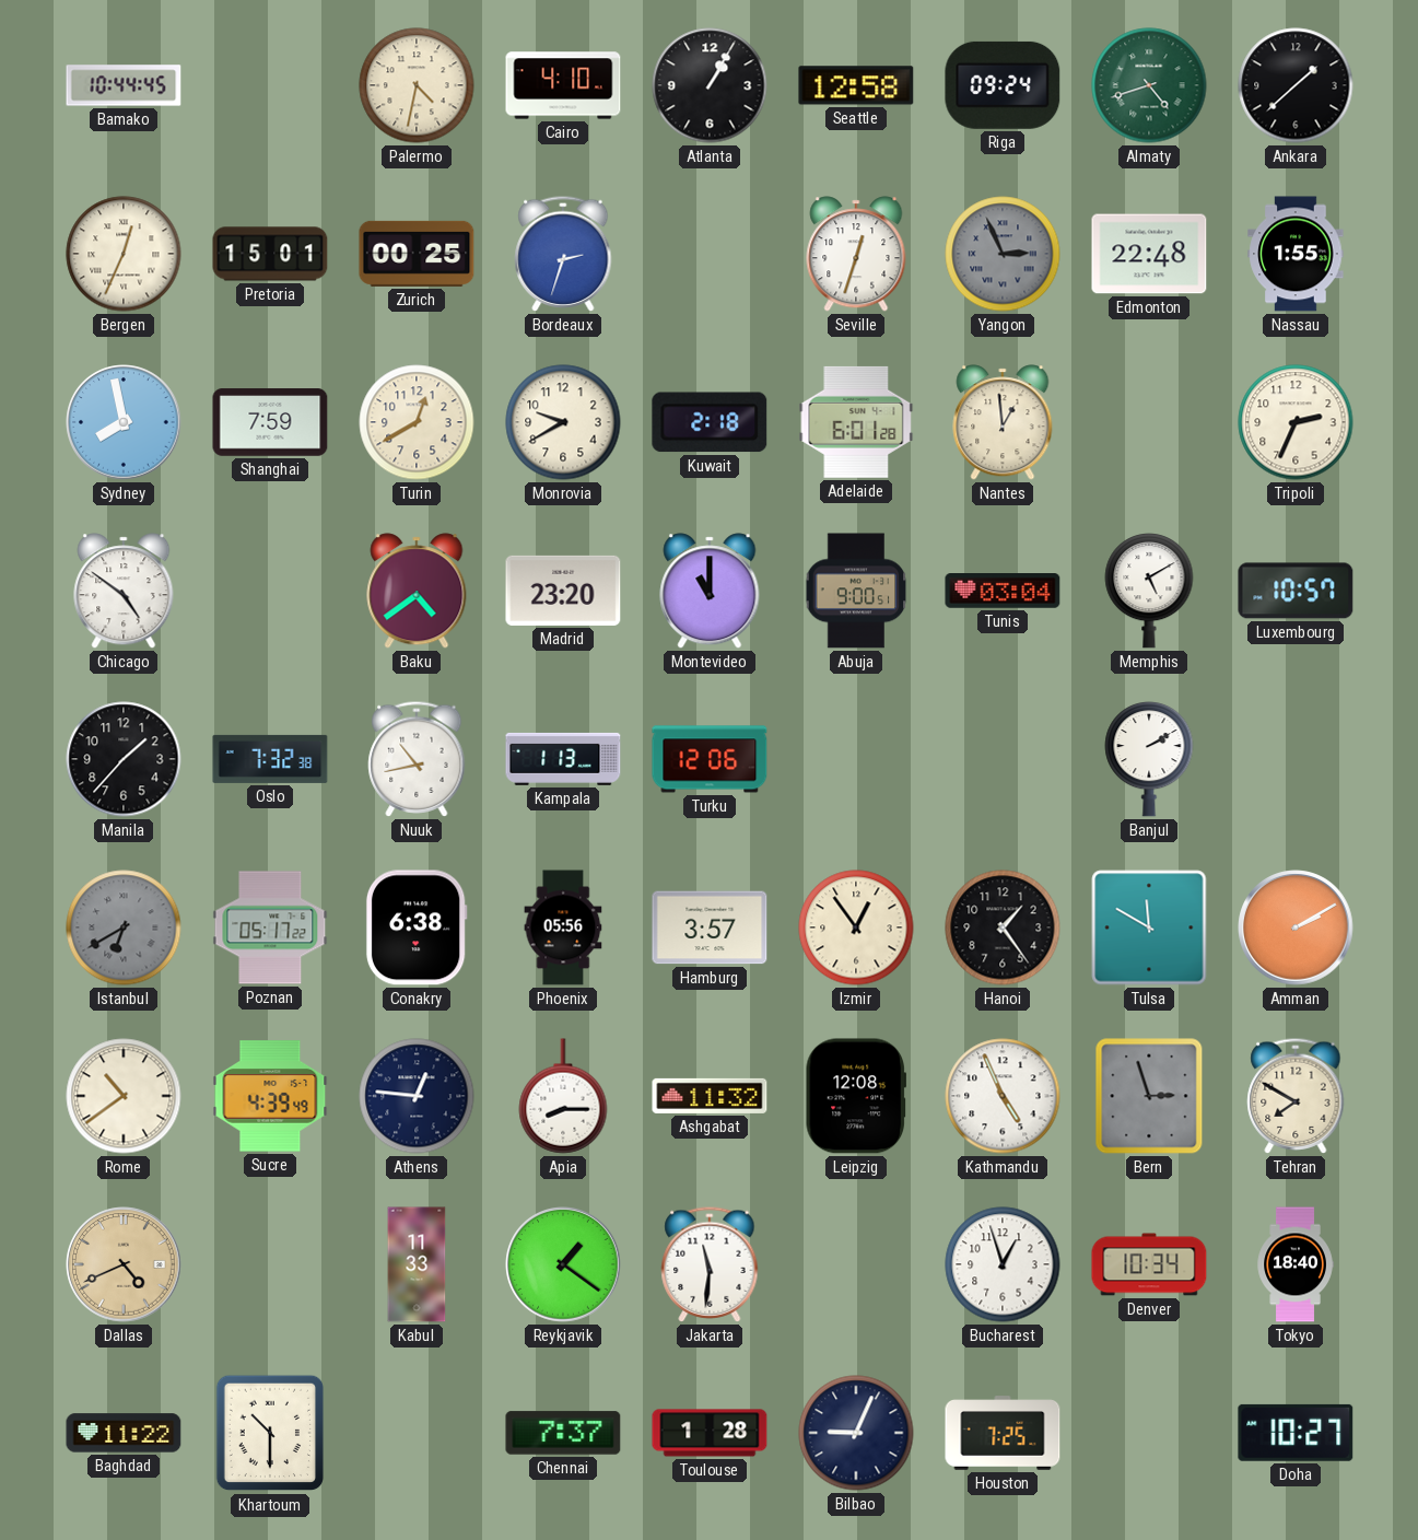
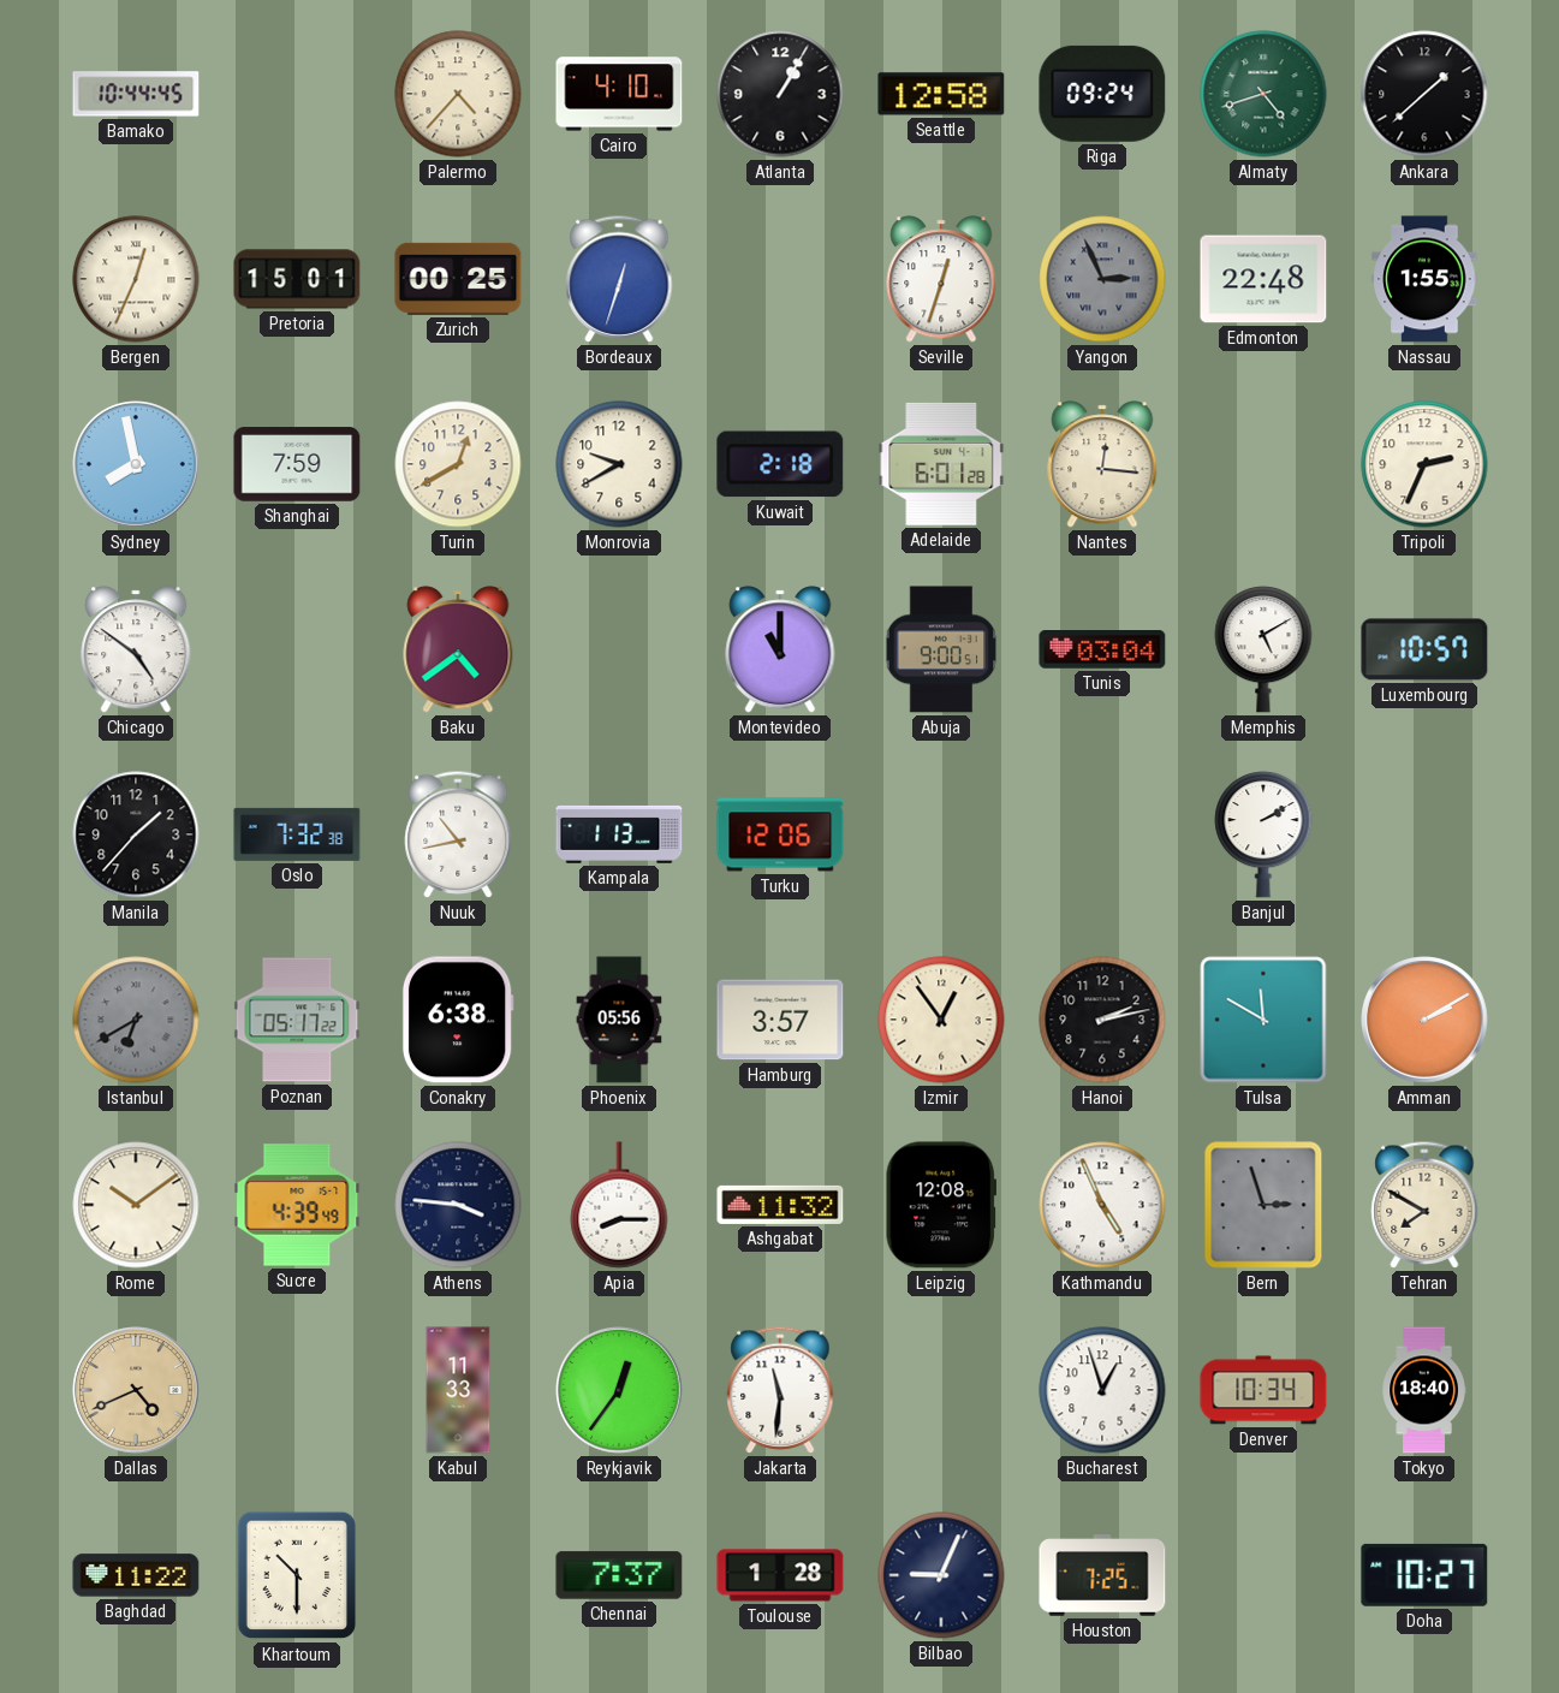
Palermo: 4:32 -> 4:37
Bordeaux: 2:33 -> 12:33
Nantes: 12:59 -> 12:16
Madrid: 23:20 -> none
Hanoi: 1:24 -> 2:13
Rome: 10:39 -> 10:09
Athens: 12:46 -> 3:46
Reykjavik: 1:21 -> 12:36
